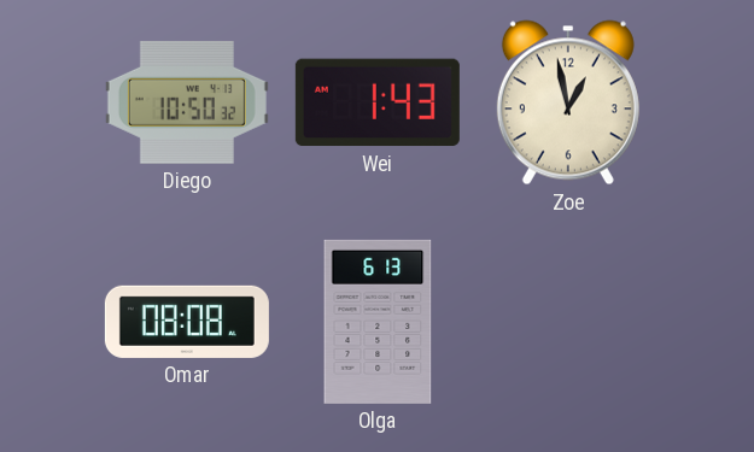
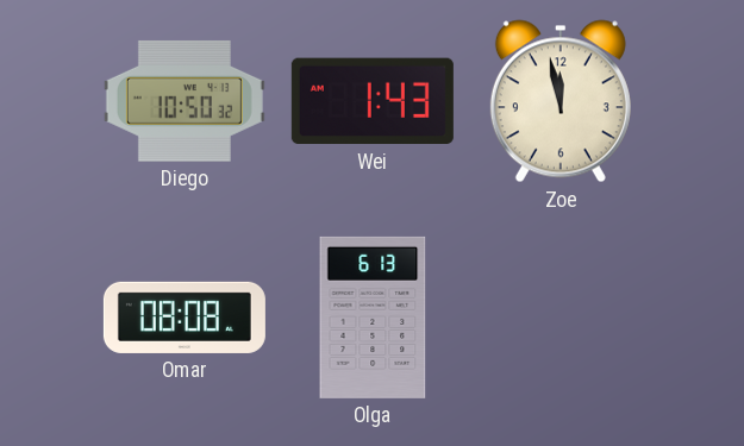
Zoe: 12:58 -> 11:58
